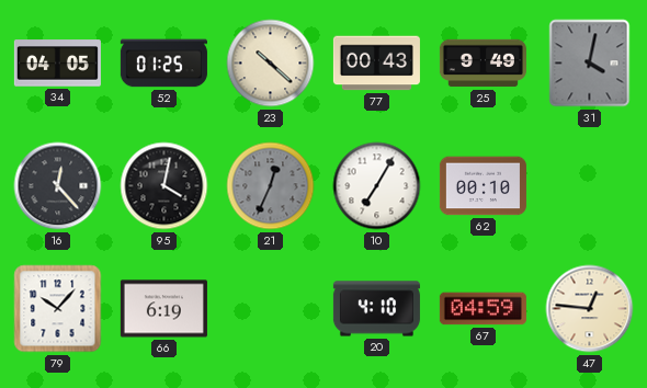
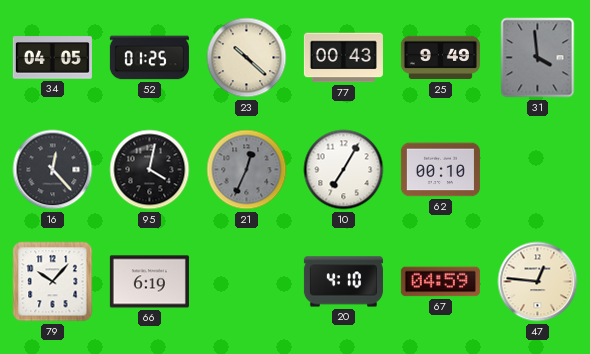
31: 4:02 -> 3:59
